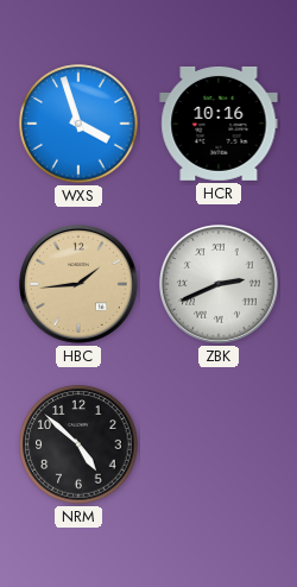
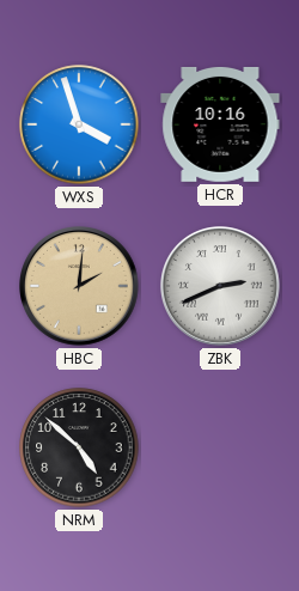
HBC: 1:44 -> 2:01
